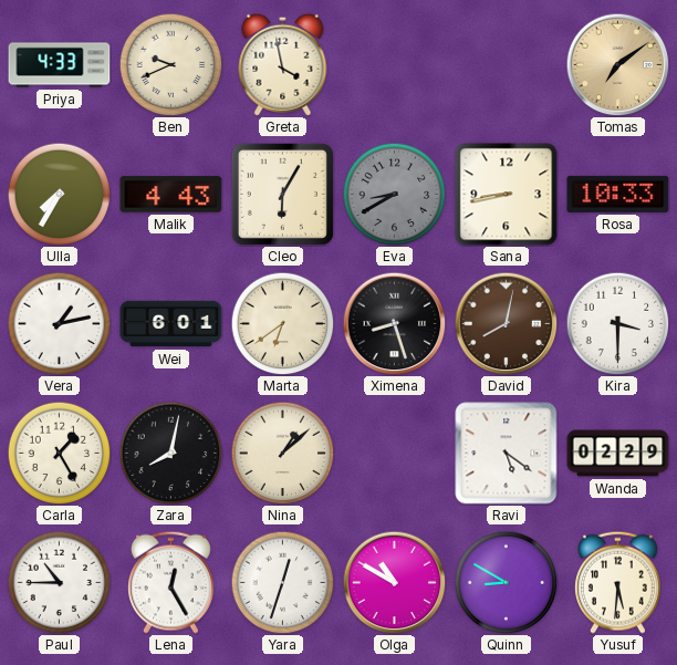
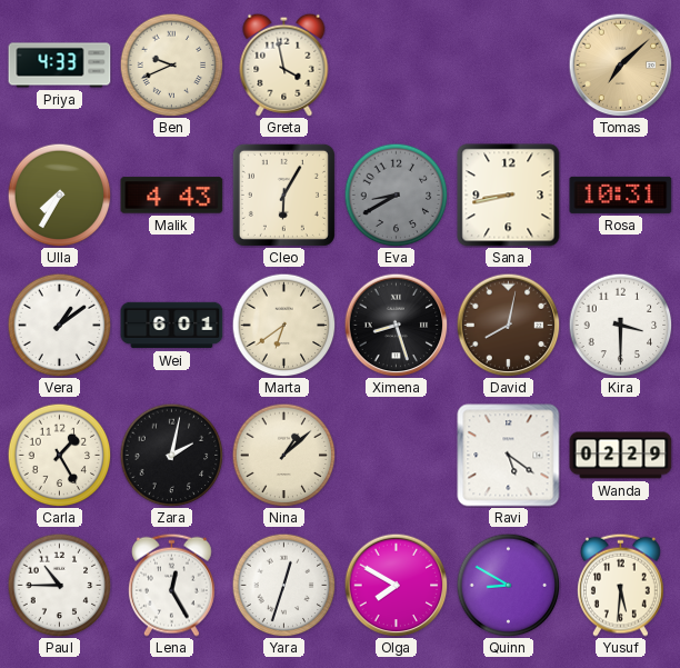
Tomas: 7:09 -> 7:08
Rosa: 10:33 -> 10:31
Vera: 1:13 -> 1:09
Zara: 8:02 -> 2:02
Olga: 10:50 -> 7:50
